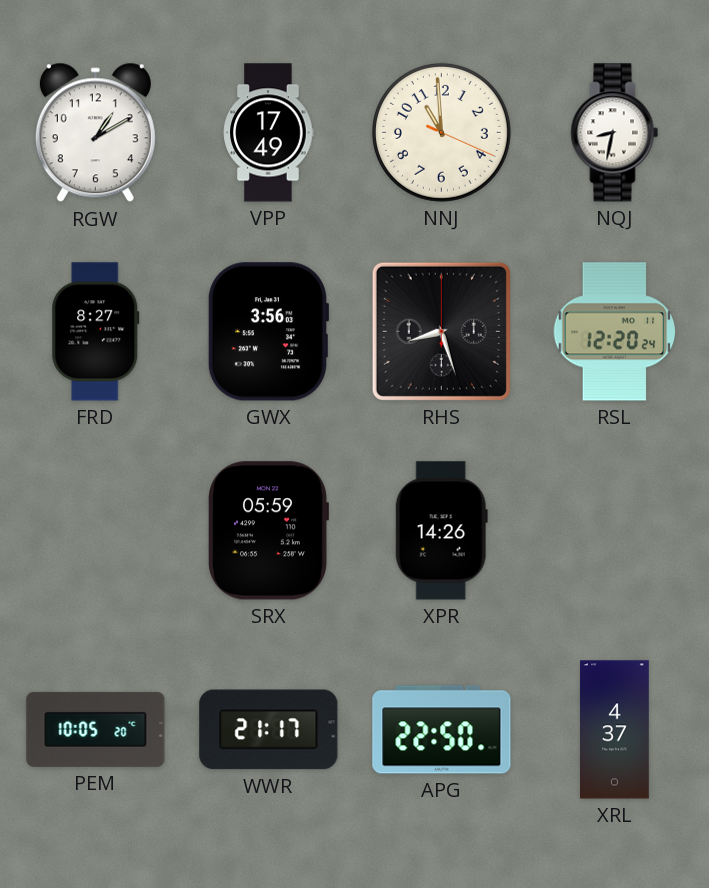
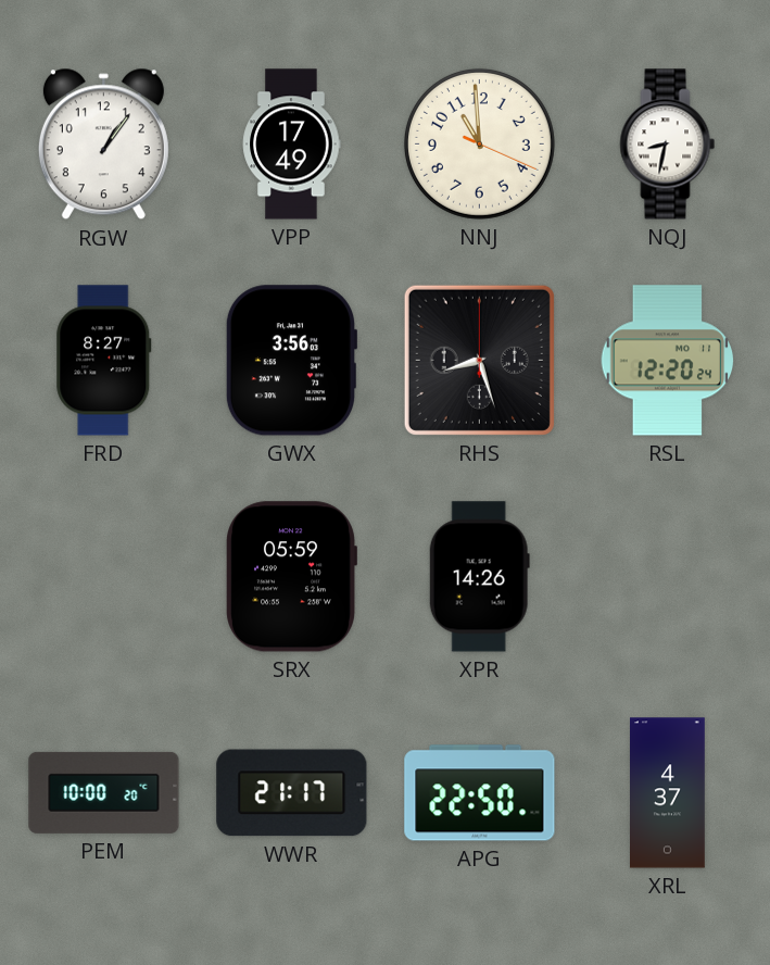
RGW: 1:10 -> 1:06
PEM: 10:05 -> 10:00
